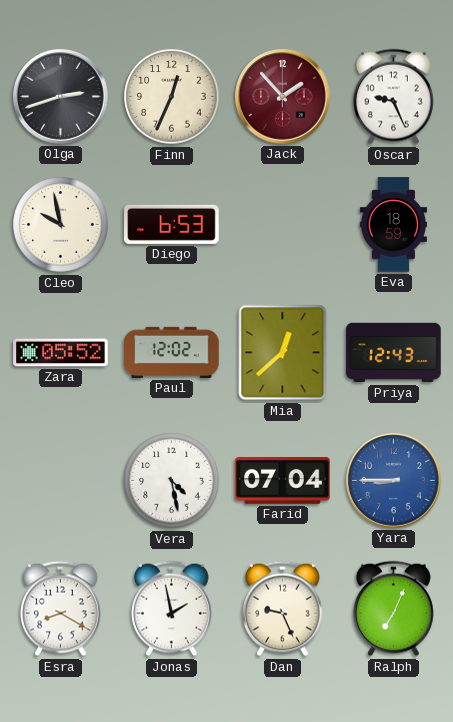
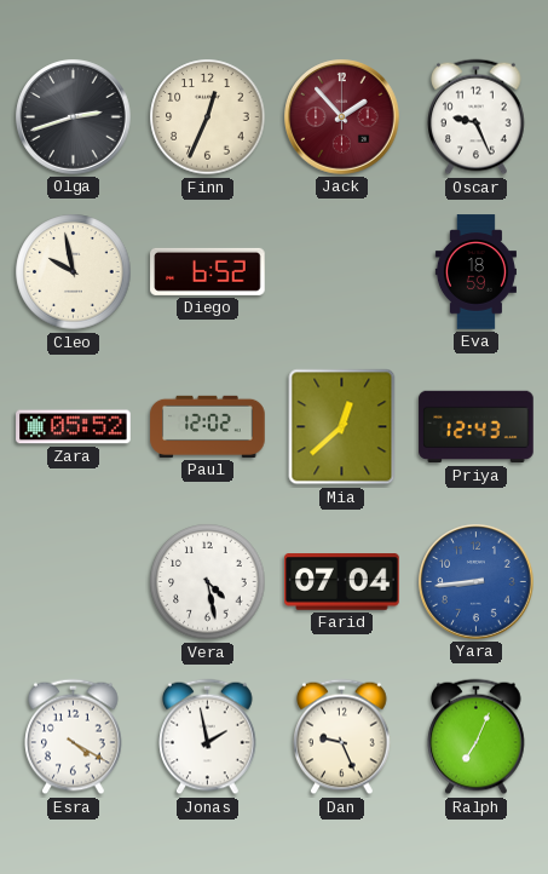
Diego: 6:53 -> 6:52
Yara: 8:45 -> 8:44
Esra: 8:20 -> 4:20
